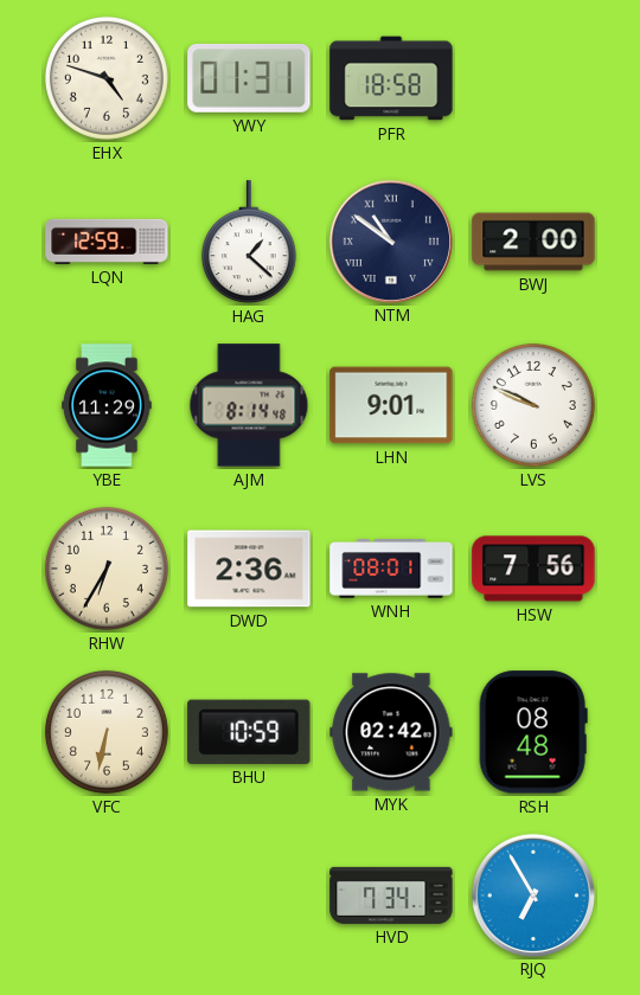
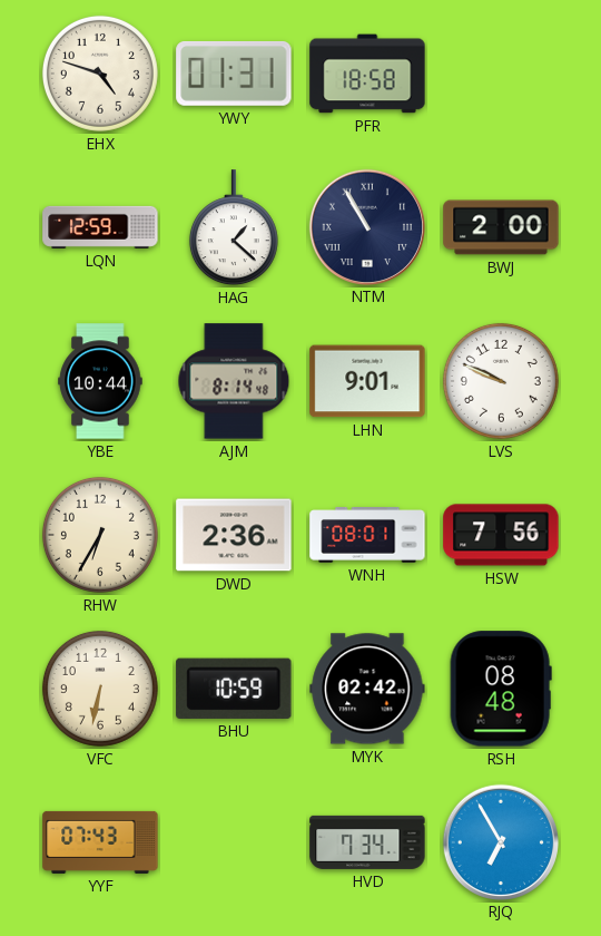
NTM: 10:51 -> 10:55
YBE: 11:29 -> 10:44
YYF: none -> 07:43
